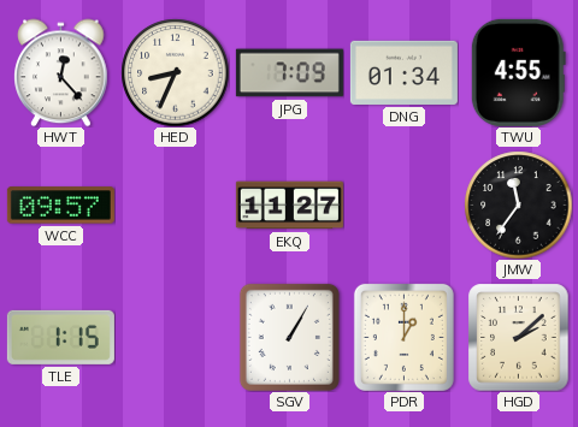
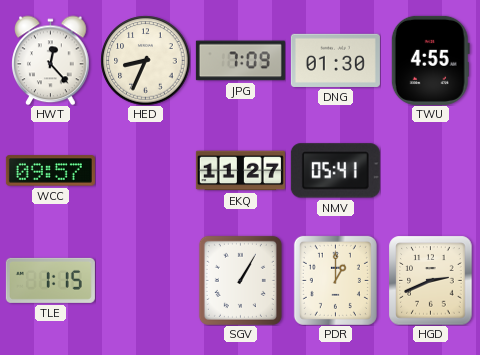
DNG: 01:34 -> 01:30
NMV: none -> 05:41
JMW: 11:36 -> none
HGD: 2:08 -> 2:41
